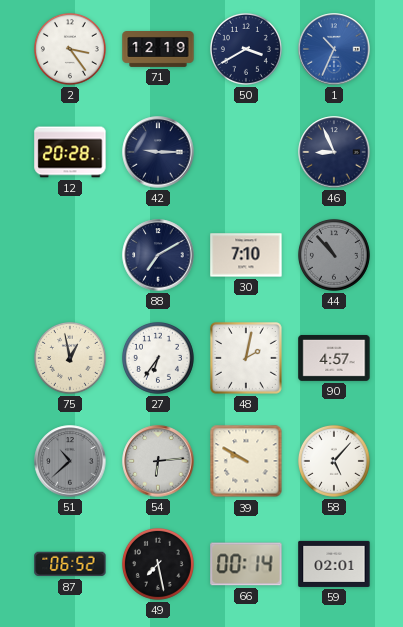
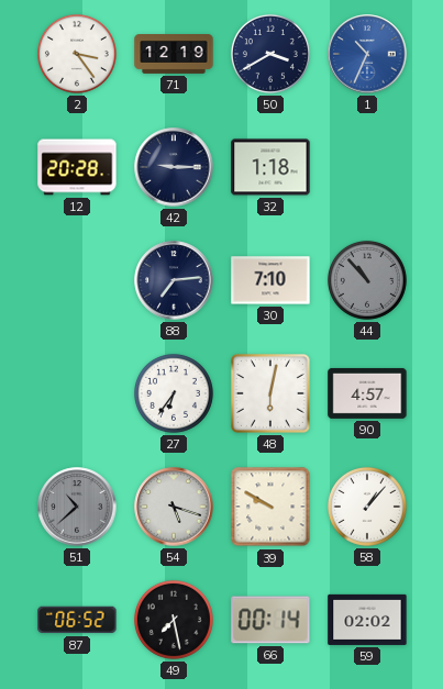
32: none -> 1:18
46: 8:56 -> none
88: 7:10 -> 7:14
75: 12:58 -> none
48: 2:02 -> 6:02
54: 6:14 -> 5:18
58: 5:07 -> 1:07
59: 02:01 -> 02:02
